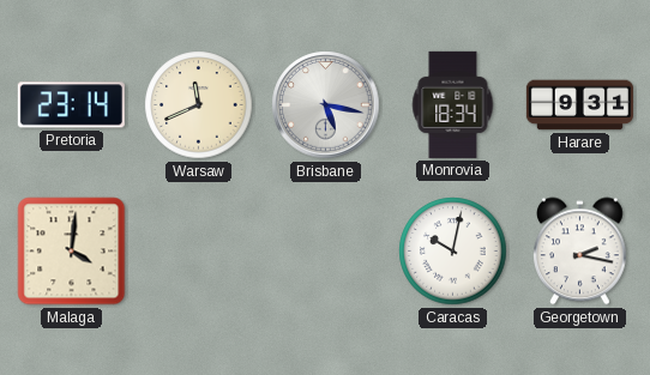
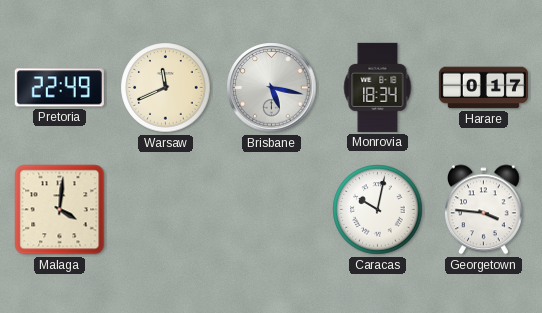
Pretoria: 23:14 -> 22:49
Harare: 9:31 -> 0:17
Georgetown: 2:17 -> 3:46
